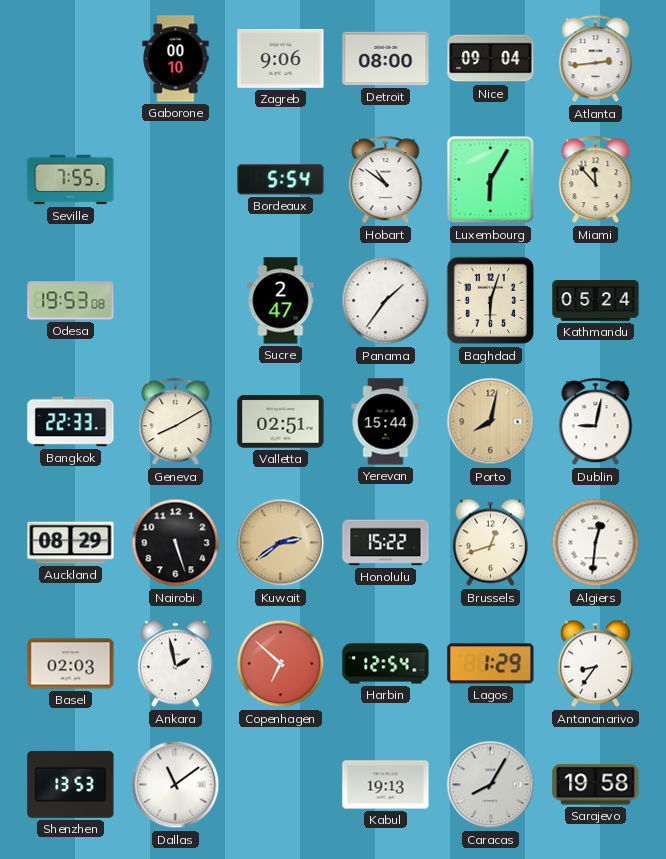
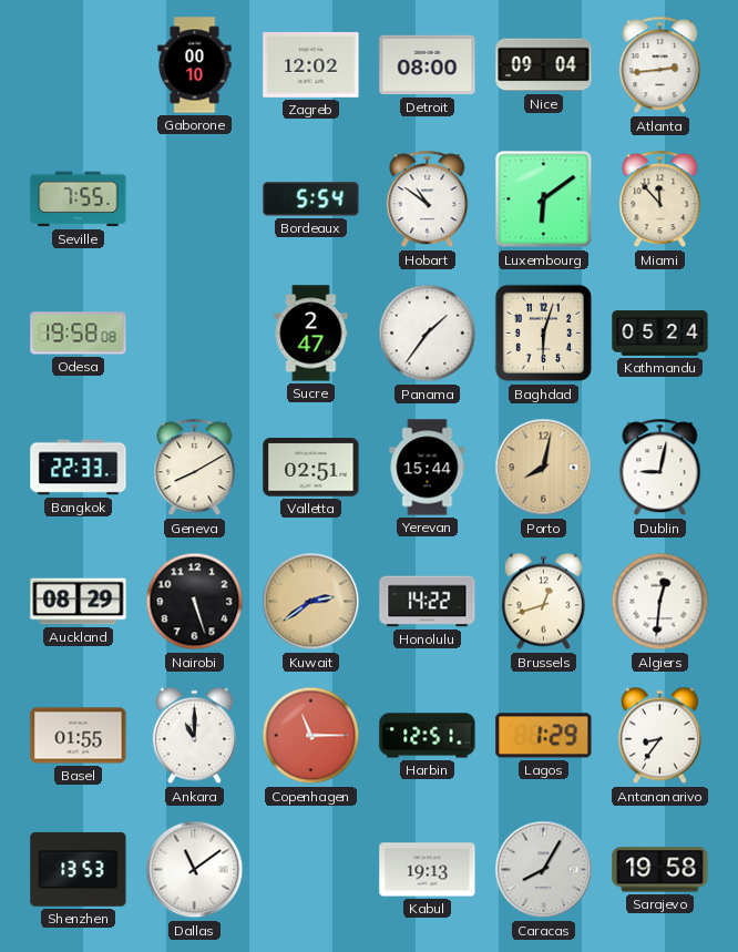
Zagreb: 9:06 -> 12:02
Luxembourg: 6:05 -> 6:09
Odesa: 19:53 -> 19:58
Honolulu: 15:22 -> 14:22
Basel: 02:03 -> 01:55
Ankara: 1:58 -> 11:00
Copenhagen: 6:52 -> 11:15
Harbin: 12:54 -> 12:51
